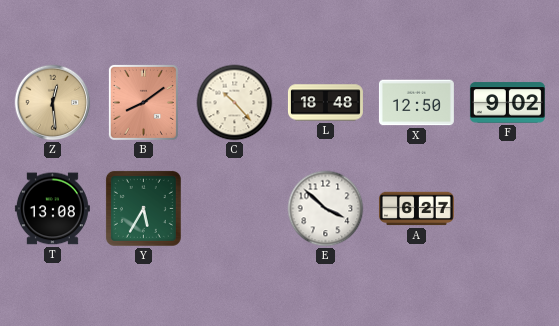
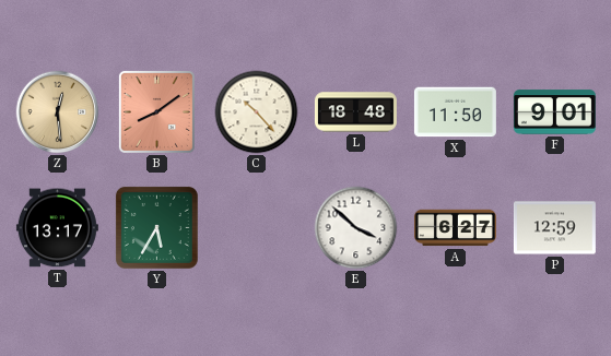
X: 12:50 -> 11:50
F: 9:02 -> 9:01
T: 13:08 -> 13:17
P: none -> 12:59
